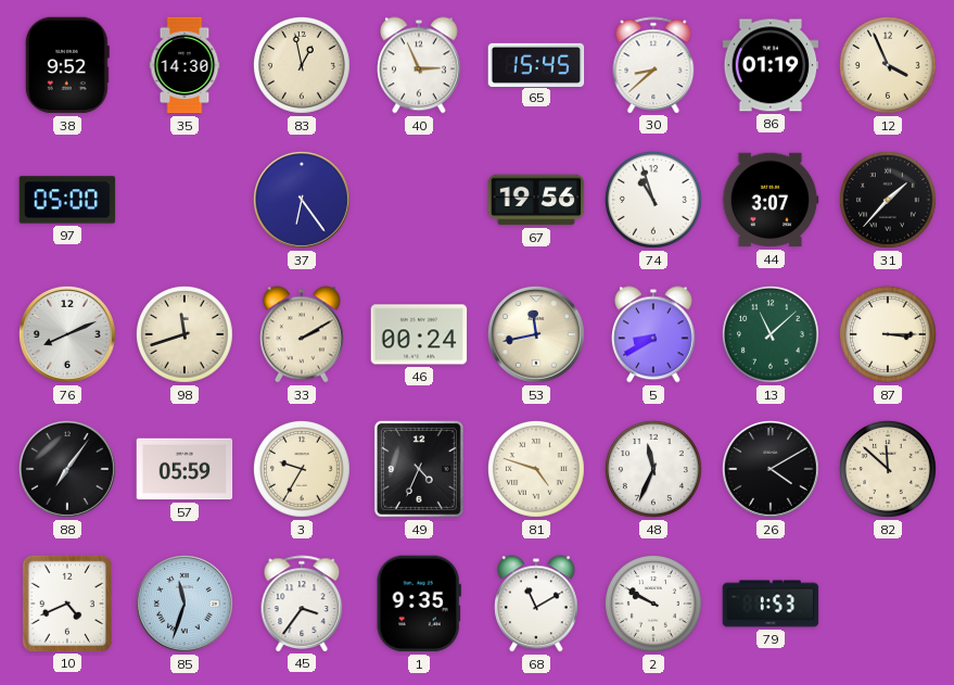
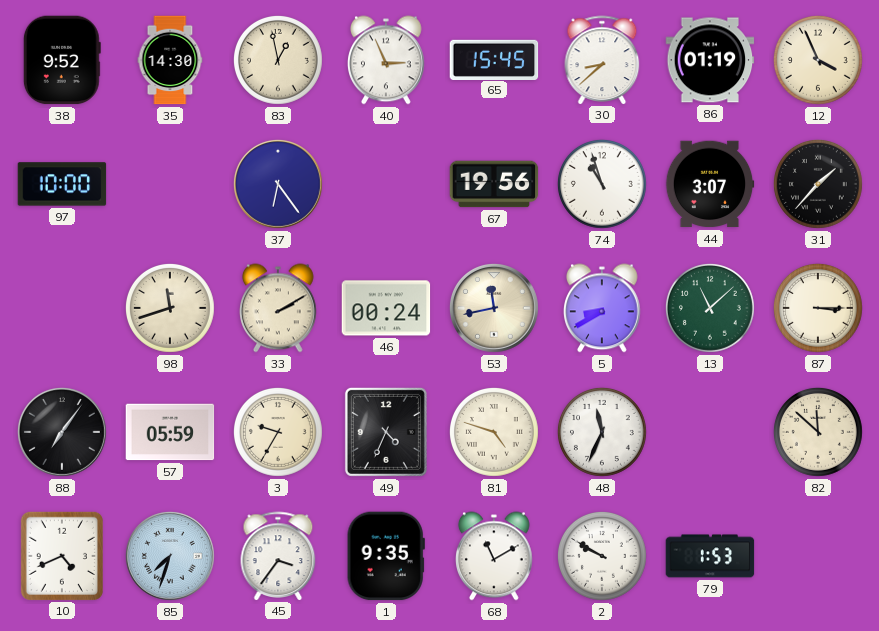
97: 05:00 -> 10:00
76: 8:11 -> none
26: 4:10 -> none
85: 11:33 -> 7:33
